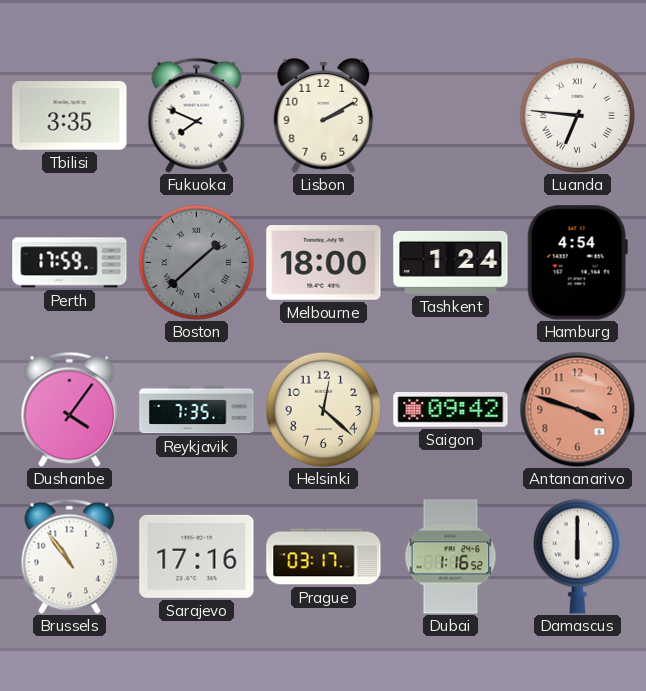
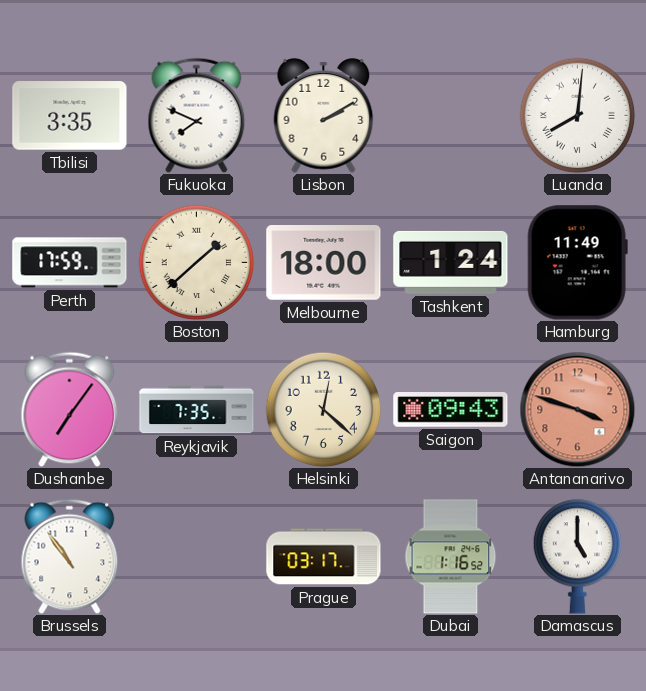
Luanda: 6:46 -> 8:01
Boston dial: grey -> cream
Hamburg: 4:54 -> 11:49
Dushanbe: 4:06 -> 7:06
Saigon: 09:42 -> 09:43
Sarajevo: 17:16 -> none
Damascus: 6:00 -> 5:00
